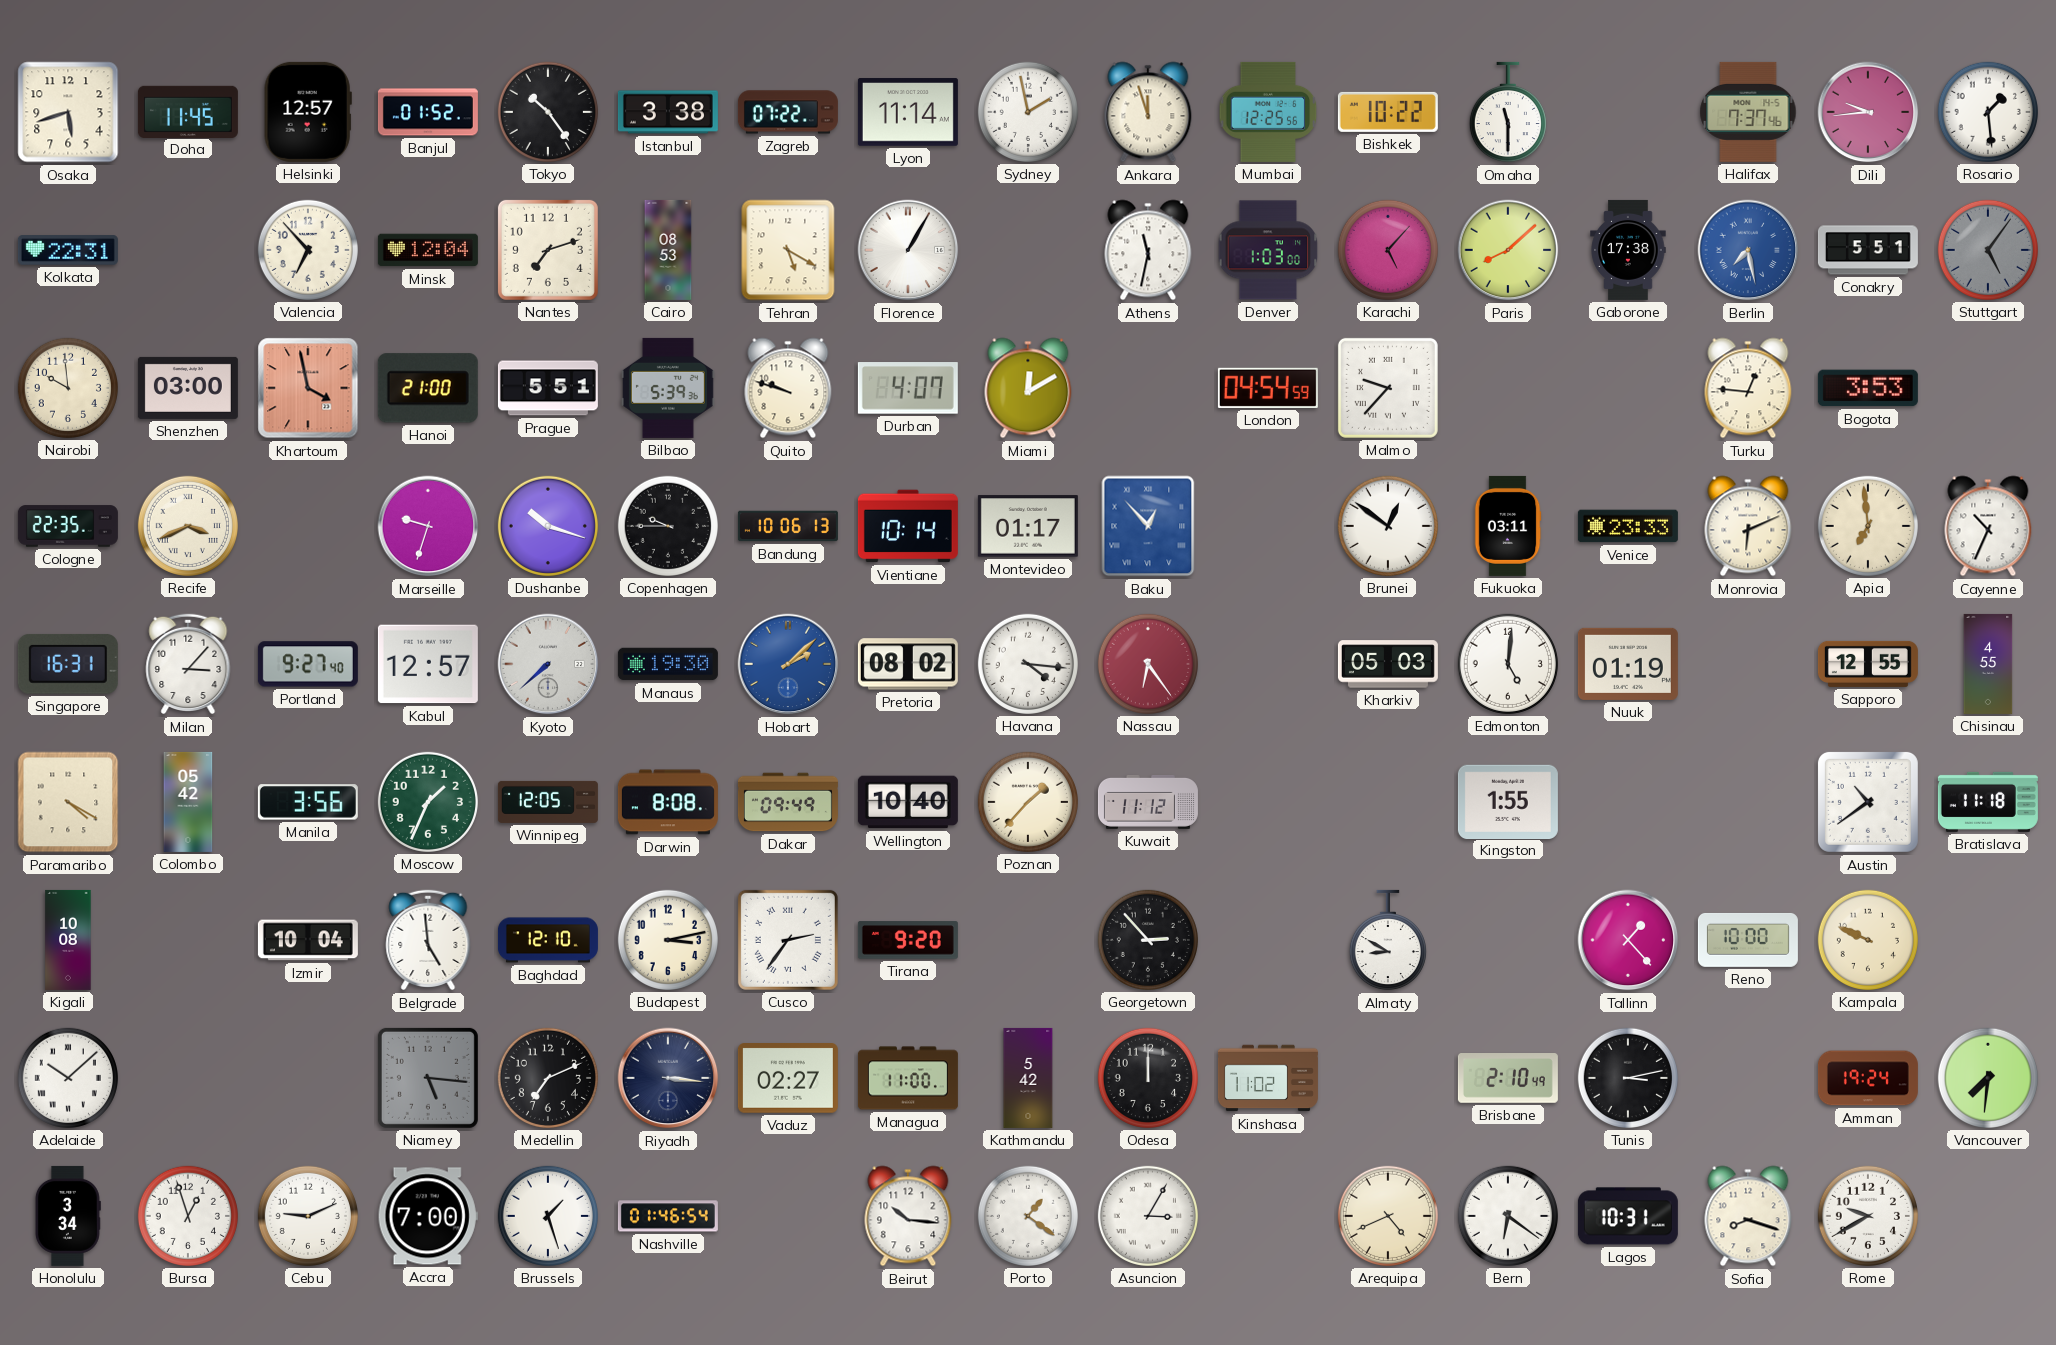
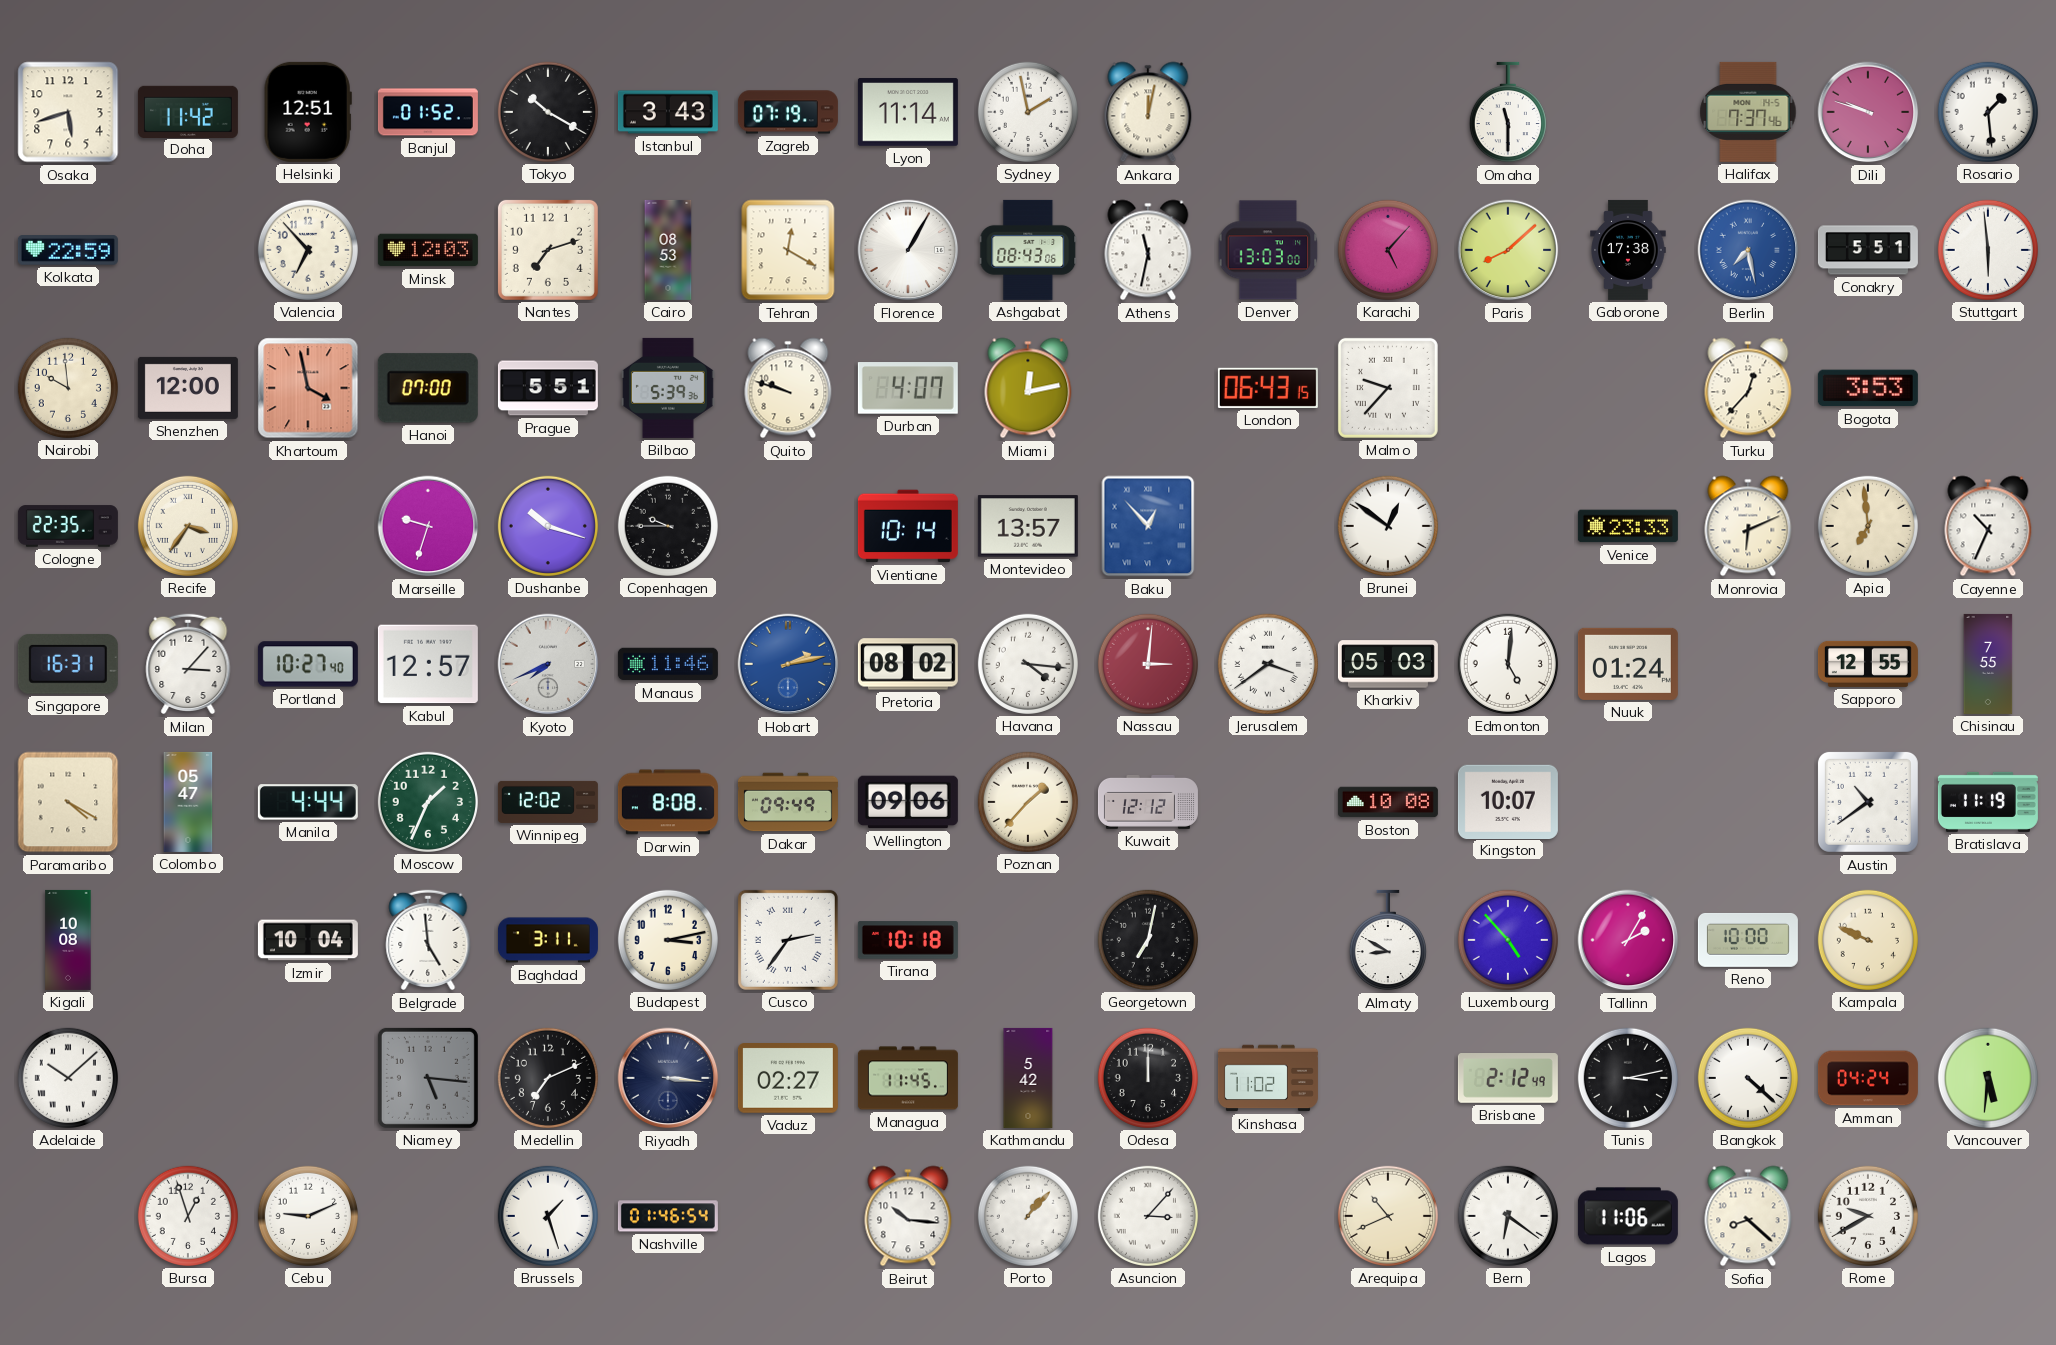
Doha: 11:45 -> 11:42
Helsinki: 12:57 -> 12:51
Tokyo: 10:24 -> 10:20
Istanbul: 3:38 -> 3:43
Zagreb: 07:22 -> 07:19
Ankara: 11:57 -> 12:02
Mumbai: 12:25 -> none
Bishkek: 10:22 -> none
Dili: 9:44 -> 9:48
Kolkata: 22:31 -> 22:59
Minsk: 12:04 -> 12:03
Tehran: 5:20 -> 12:20
Ashgabat: none -> 08:43
Denver: 1:03 -> 13:03
Stuttgart: 5:06 -> 5:59
Stuttgart dial: grey -> white
Shenzhen: 03:00 -> 12:00
Hanoi: 21:00 -> 07:00
Miami: 12:10 -> 12:13
London: 04:54 -> 06:43
Turku: 12:46 -> 12:37
Recife: 3:41 -> 3:36
Bandung: 10:06 -> none
Montevideo: 01:17 -> 13:57
Fukuoka: 03:11 -> none
Portland: 9:27 -> 10:27
Kyoto: 7:38 -> 7:41
Manaus: 19:30 -> 11:46
Hobart: 2:08 -> 2:13
Nassau: 6:24 -> 3:01
Jerusalem: none -> 3:39
Nuuk: 01:19 -> 01:24
Chisinau: 4:55 -> 7:55
Colombo: 05:42 -> 05:47
Manila: 3:56 -> 4:44
Winnipeg: 12:05 -> 12:02
Wellington: 10:40 -> 09:06
Kuwait: 11:12 -> 12:12
Boston: none -> 10:08
Kingston: 1:55 -> 10:07
Bratislava: 11:18 -> 11:19
Baghdad: 12:10 -> 3:11
Tirana: 9:20 -> 10:18
Georgetown: 2:53 -> 7:02
Luxembourg: none -> 4:53
Tallinn: 1:23 -> 2:05
Managua: 11:00 -> 11:45
Brisbane: 2:10 -> 2:12
Bangkok: none -> 4:22
Amman: 19:24 -> 04:24
Vancouver: 7:31 -> 5:31
Honolulu: 3:34 -> none
Accra: 7:00 -> none
Porto: 1:21 -> 1:07
Asuncion: 3:05 -> 3:07
Arequipa: 4:41 -> 10:41
Lagos: 10:31 -> 11:06
Sofia: 8:18 -> 8:22
